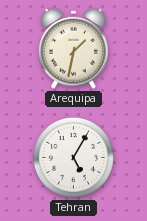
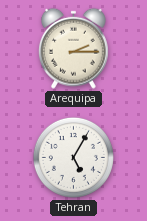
Arequipa: 1:32 -> 2:15
